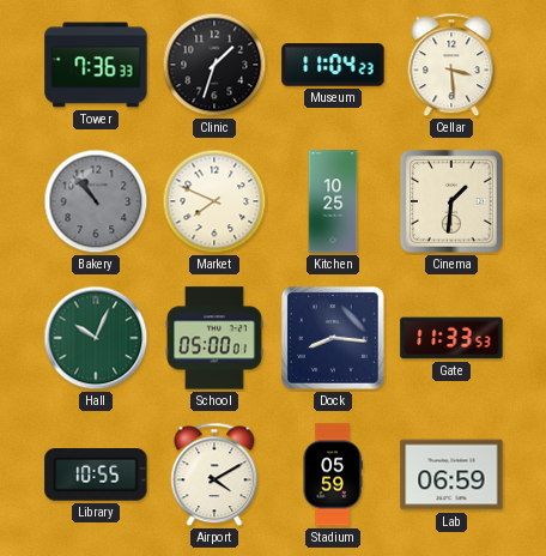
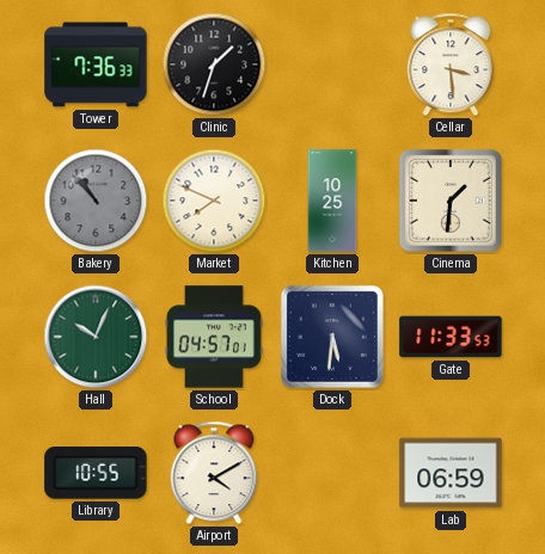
Museum: 11:04 -> none
School: 05:00 -> 04:57
Dock: 8:16 -> 5:31
Stadium: 05:59 -> none
